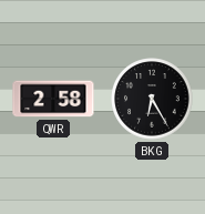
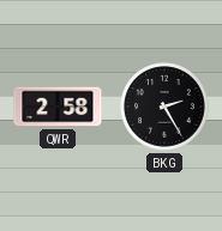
BKG: 6:25 -> 2:25
